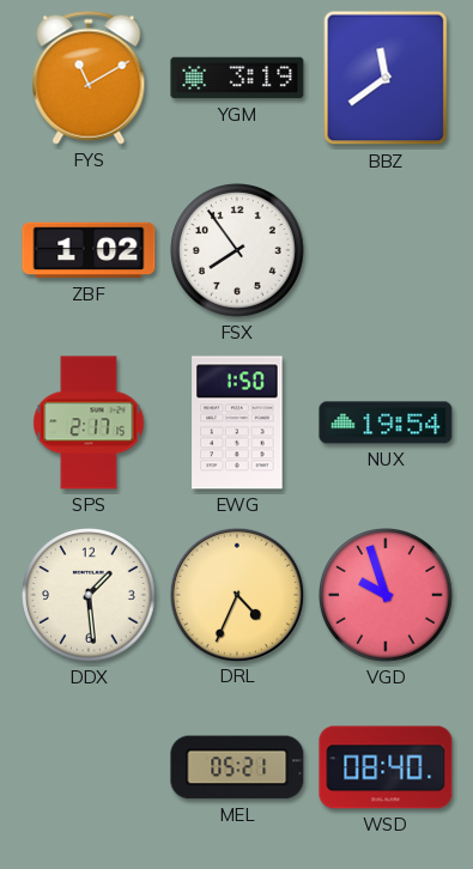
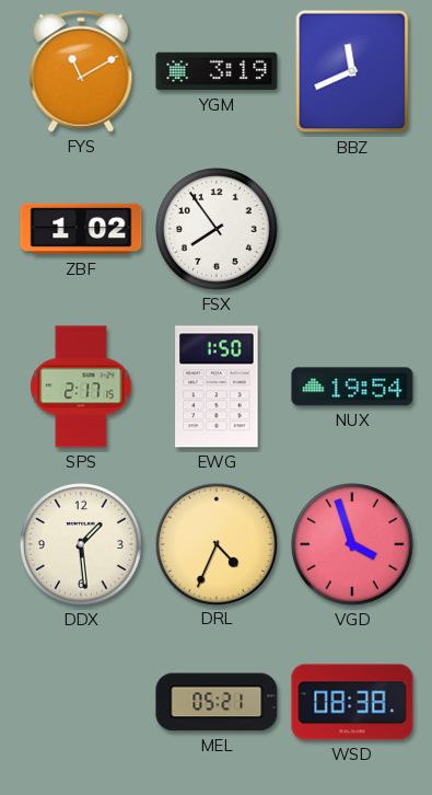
BBZ: 11:39 -> 11:41
VGD: 9:57 -> 3:57
WSD: 08:40 -> 08:38
